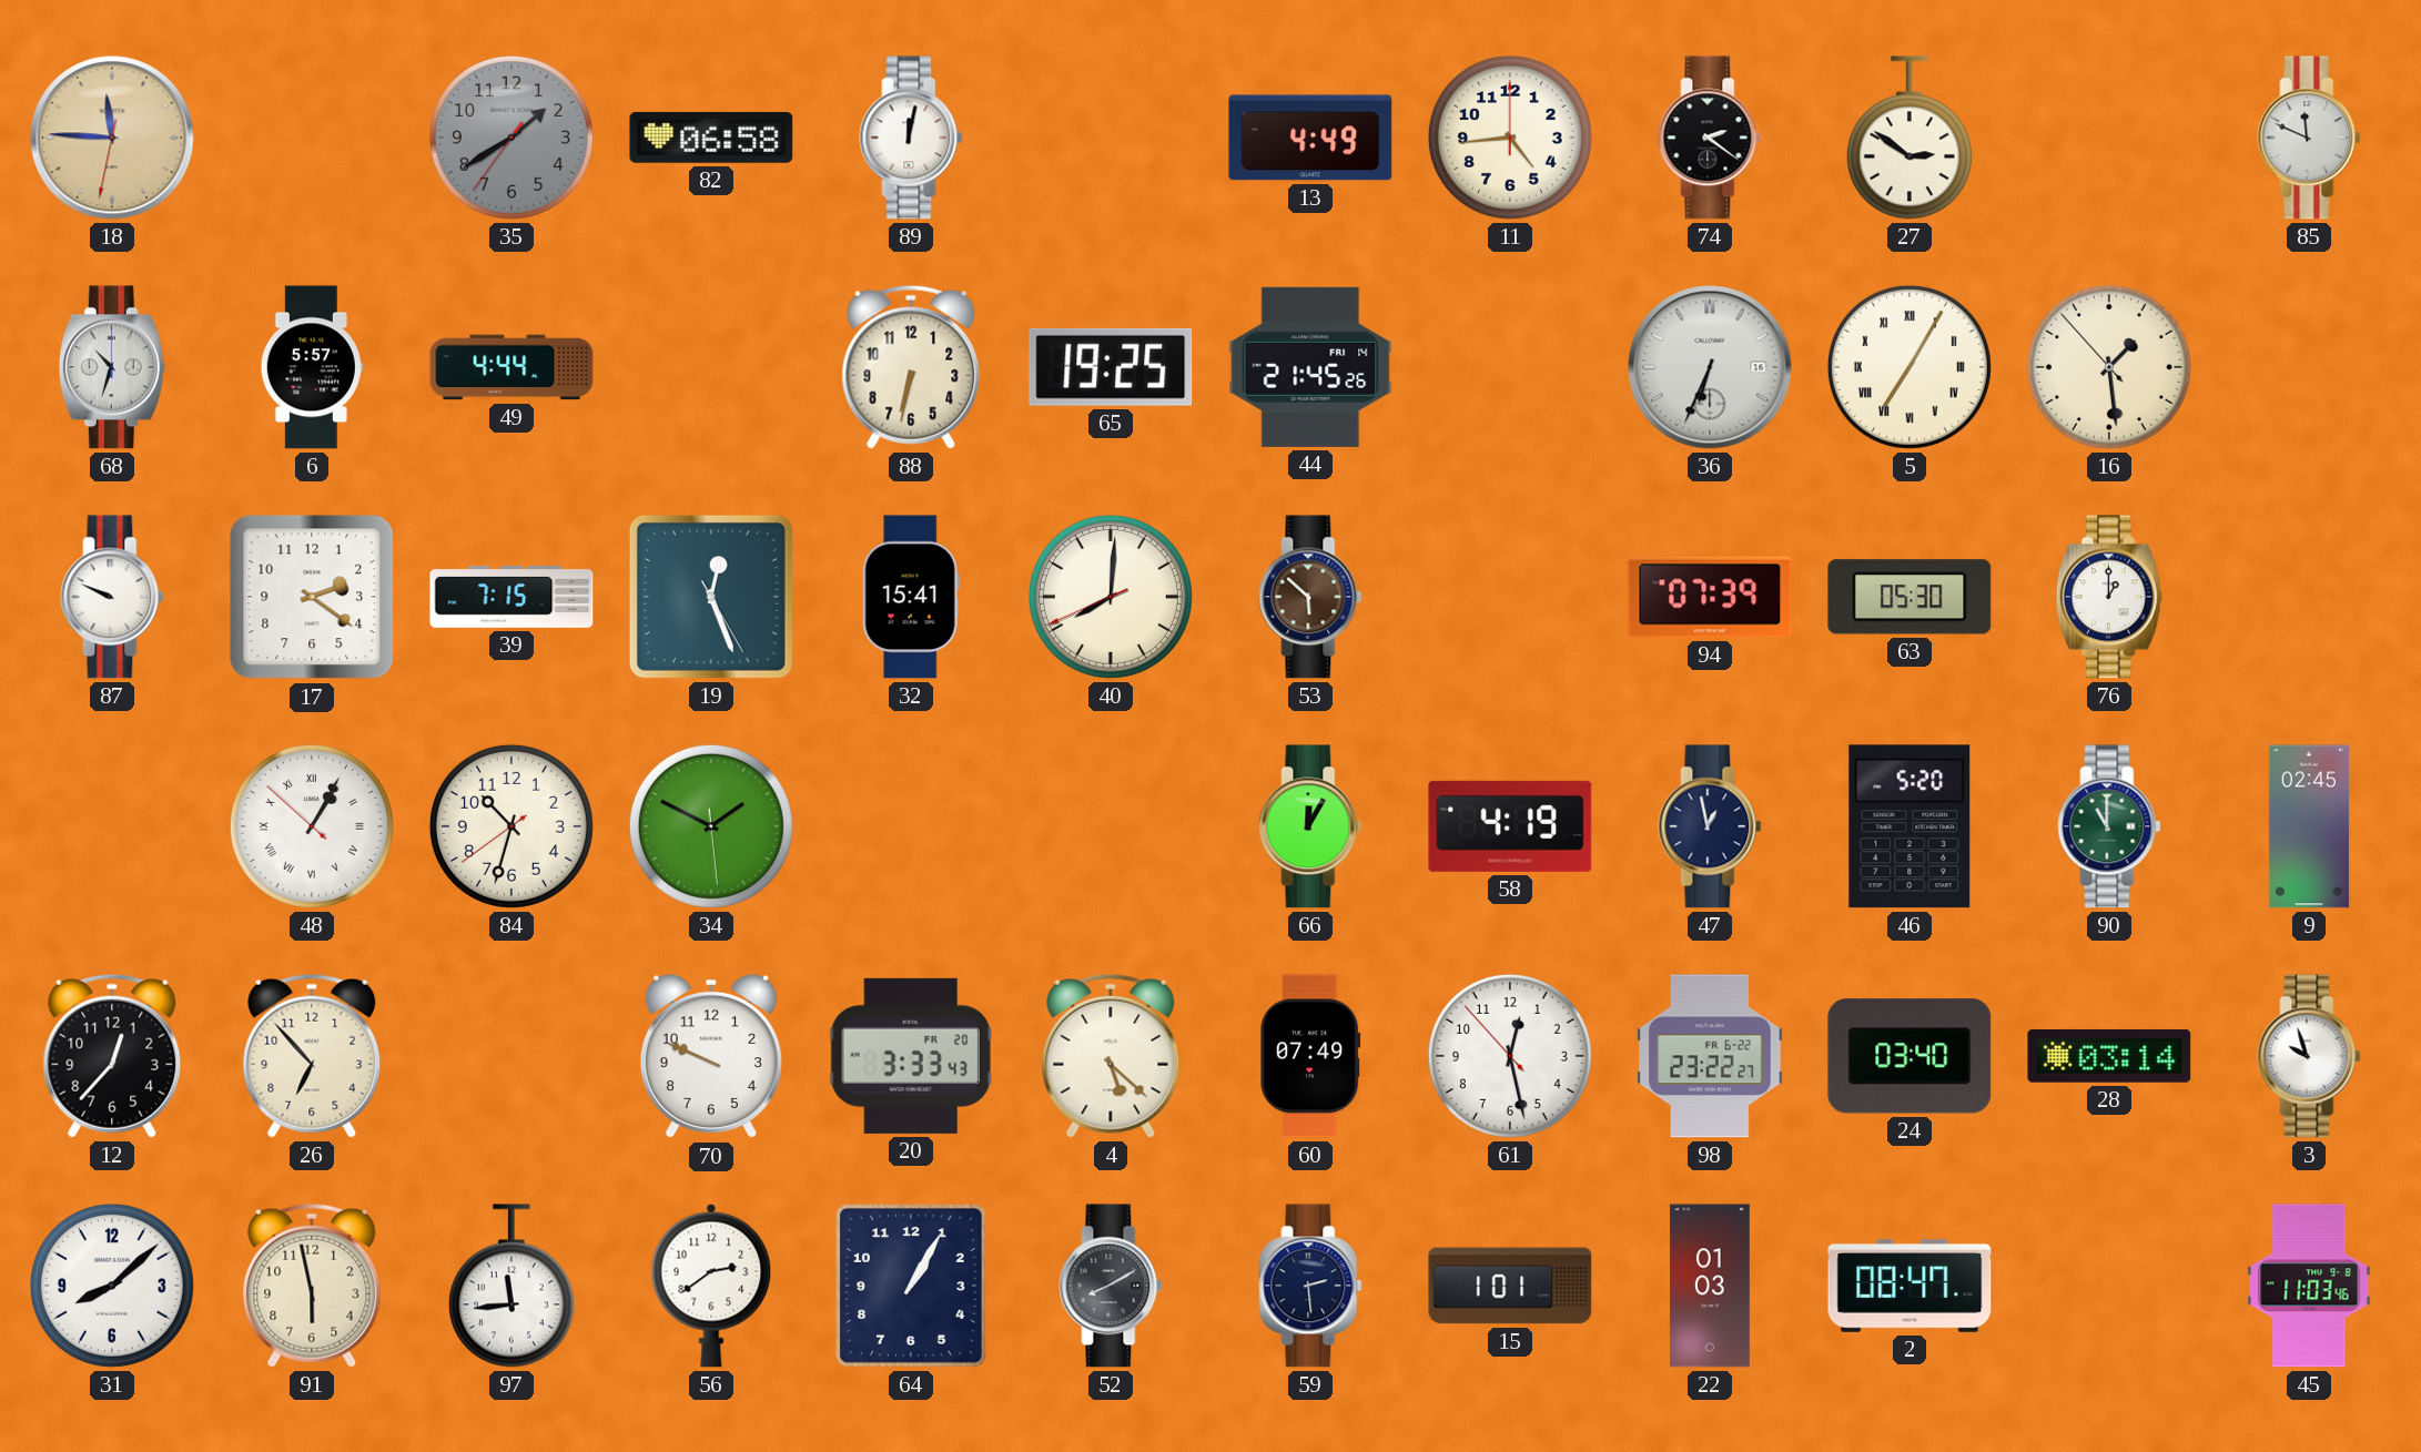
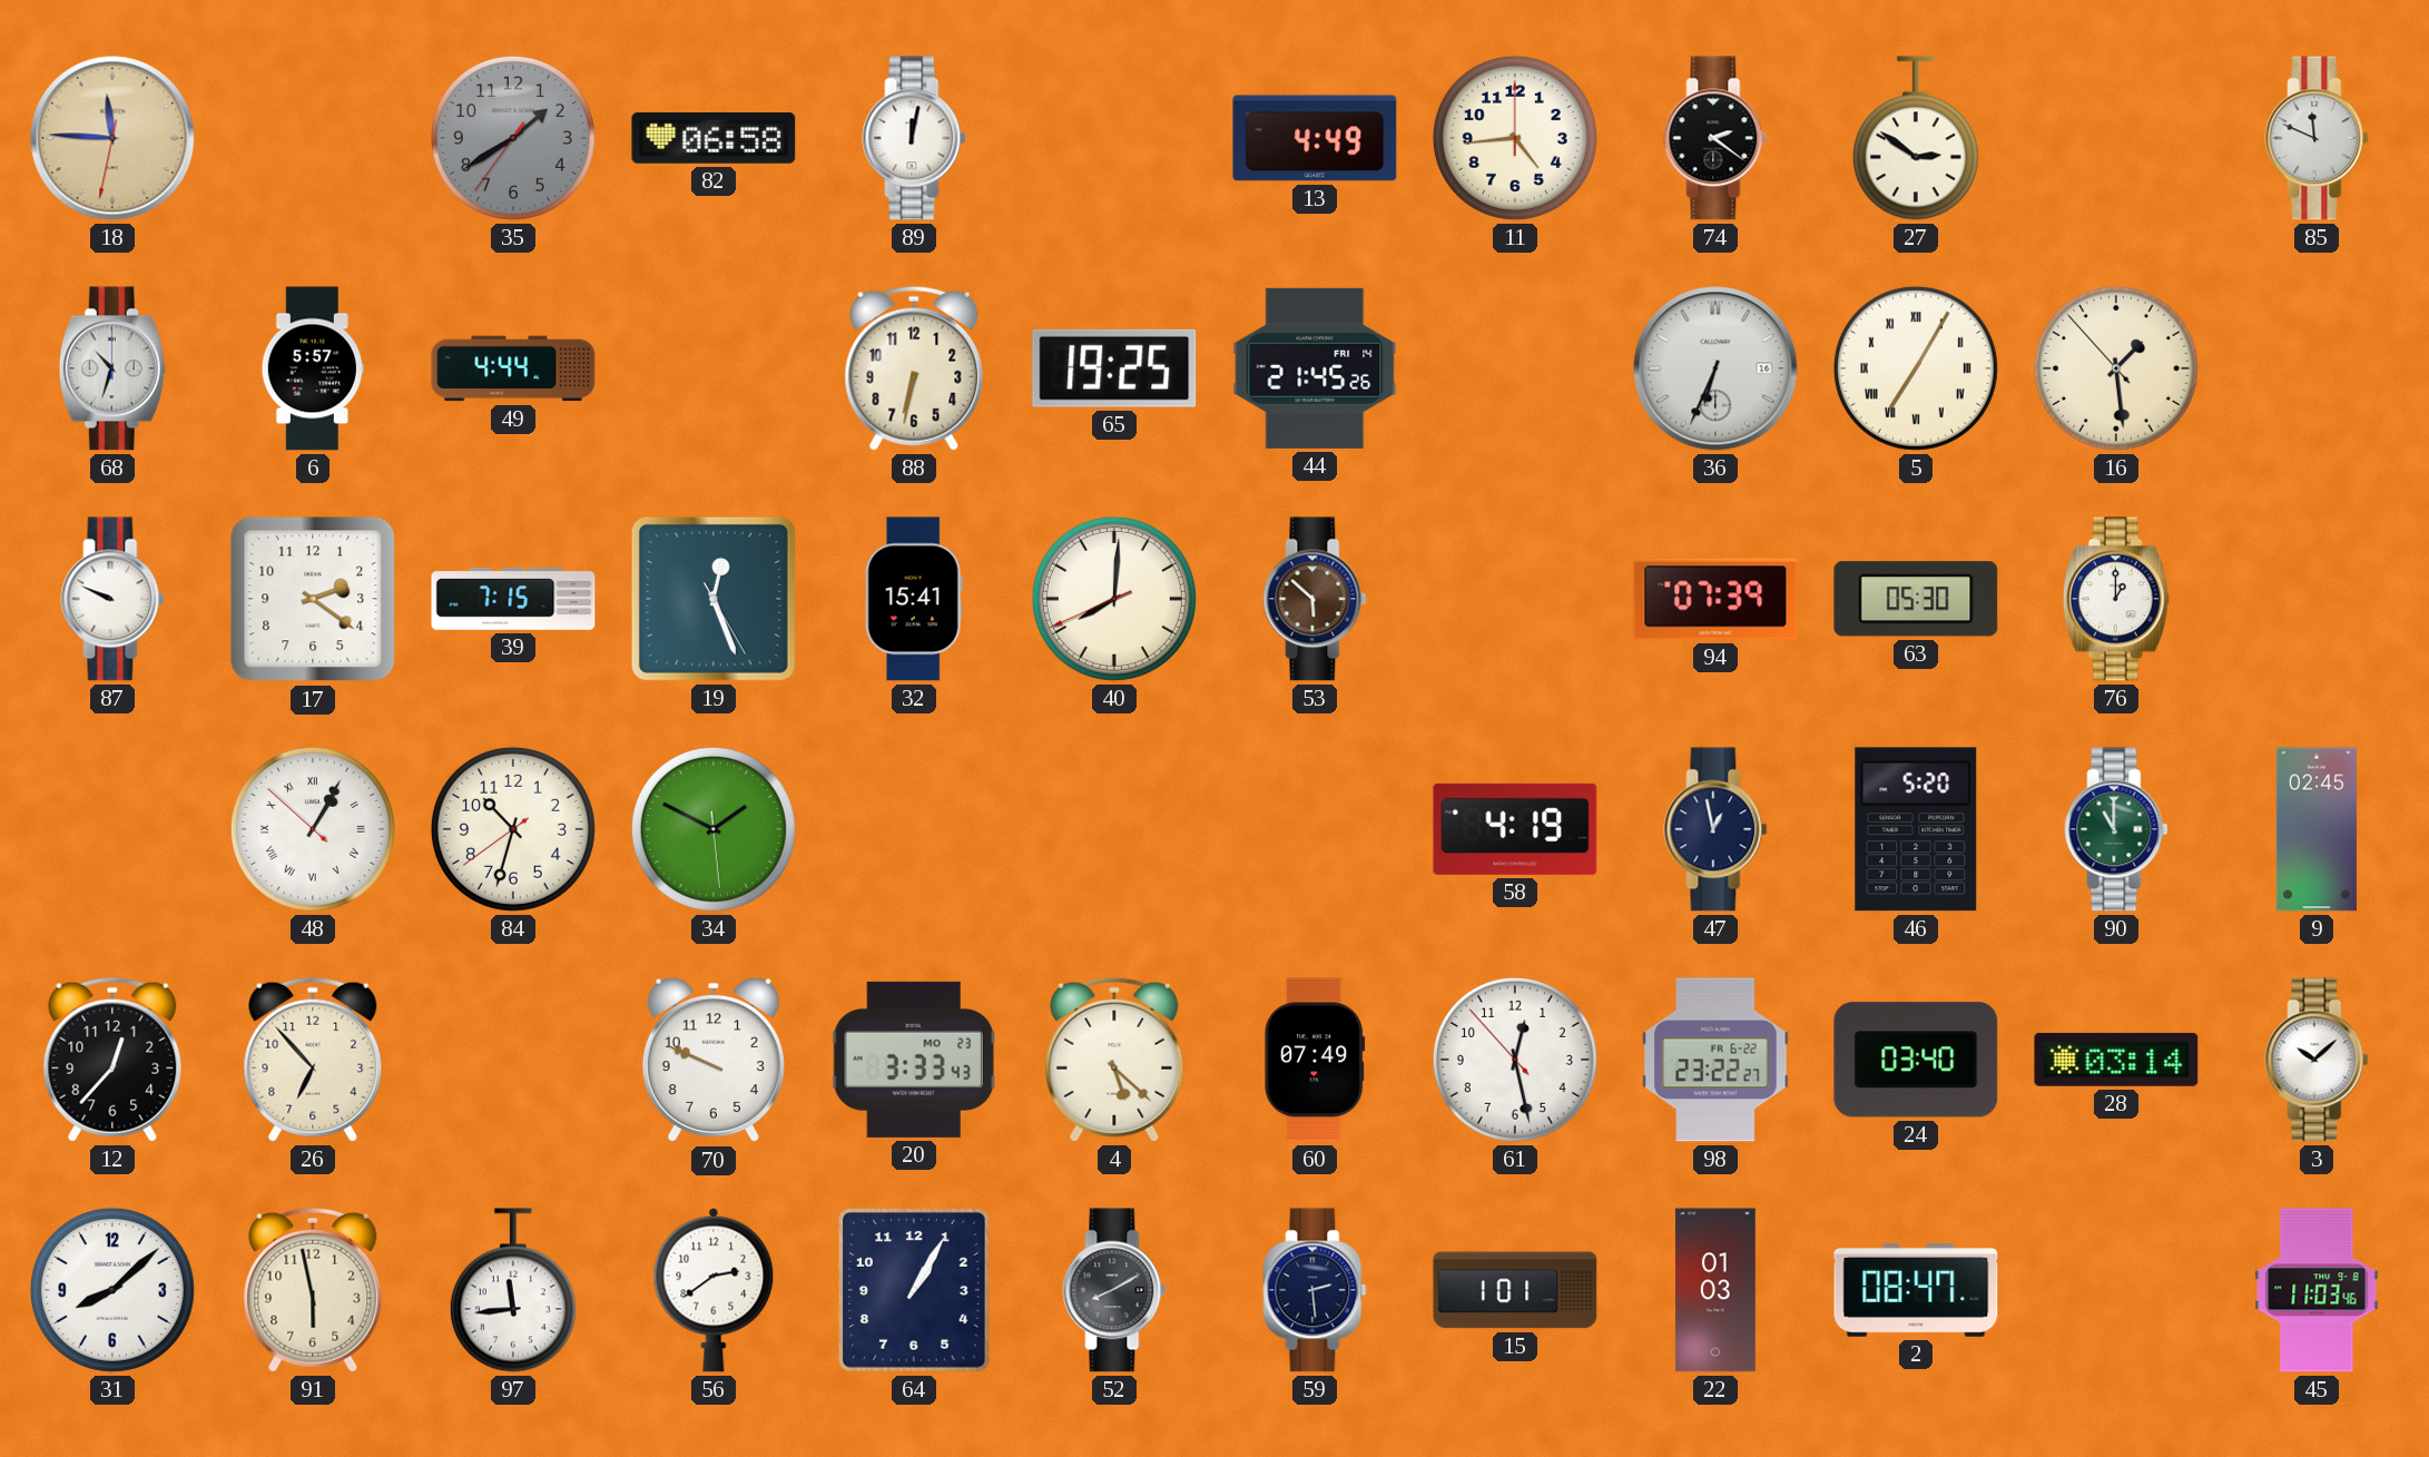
66: 12:05 -> none
20 date: FR 20 -> MO 23
3: 9:57 -> 10:08
